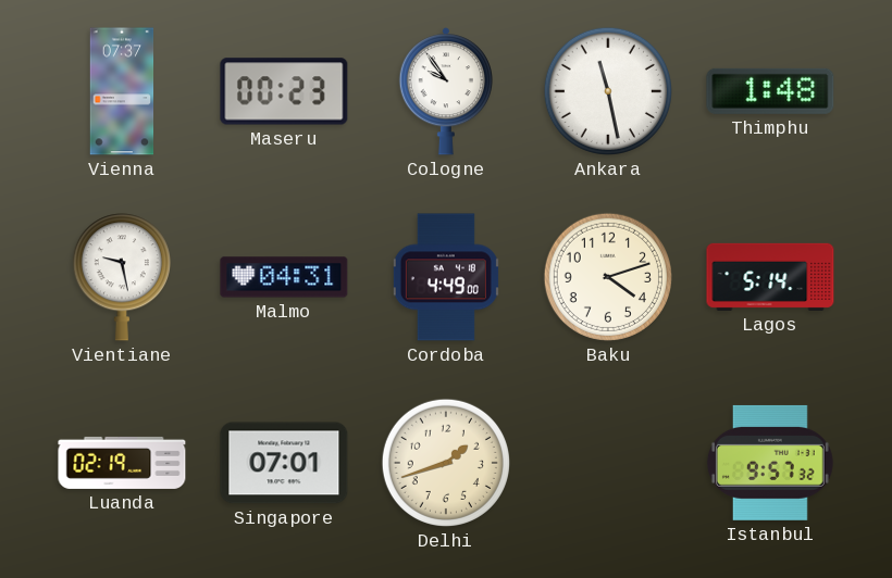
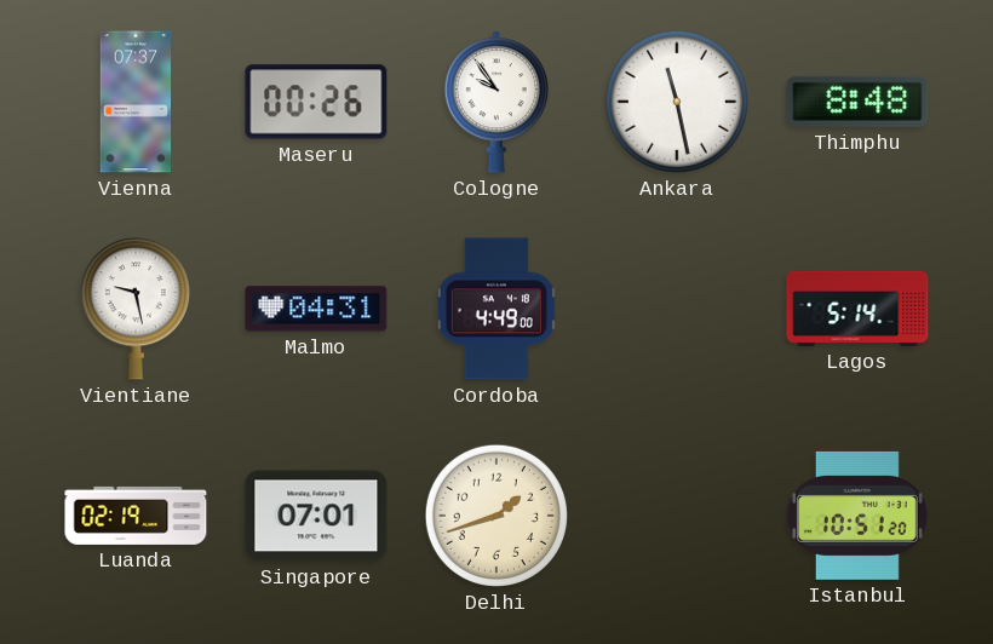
Maseru: 00:23 -> 00:26
Thimphu: 1:48 -> 8:48
Baku: 4:12 -> none
Istanbul: 9:57 -> 10:51
